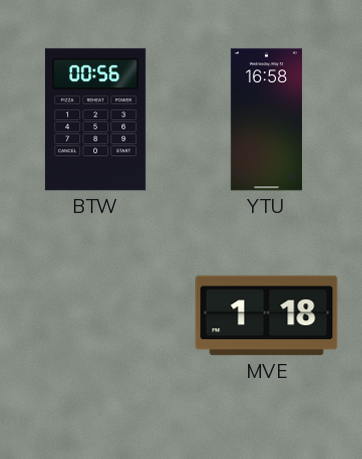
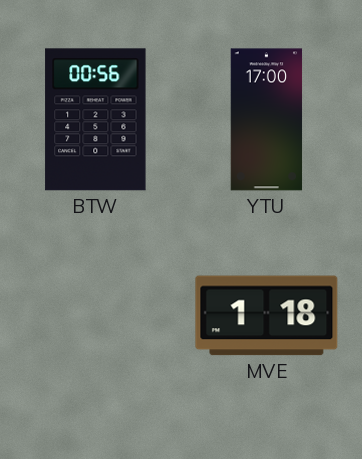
YTU: 16:58 -> 17:00
